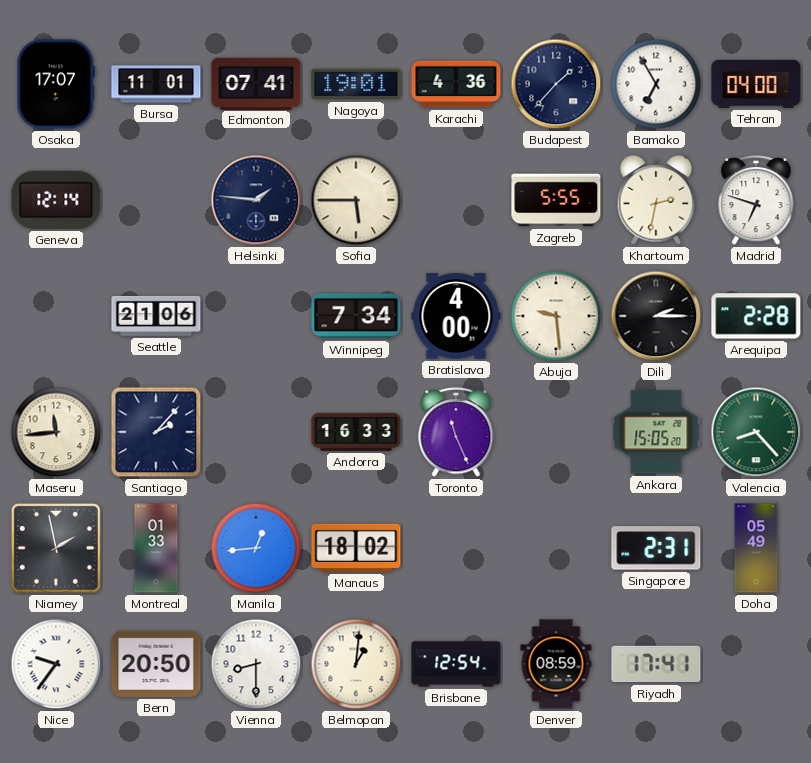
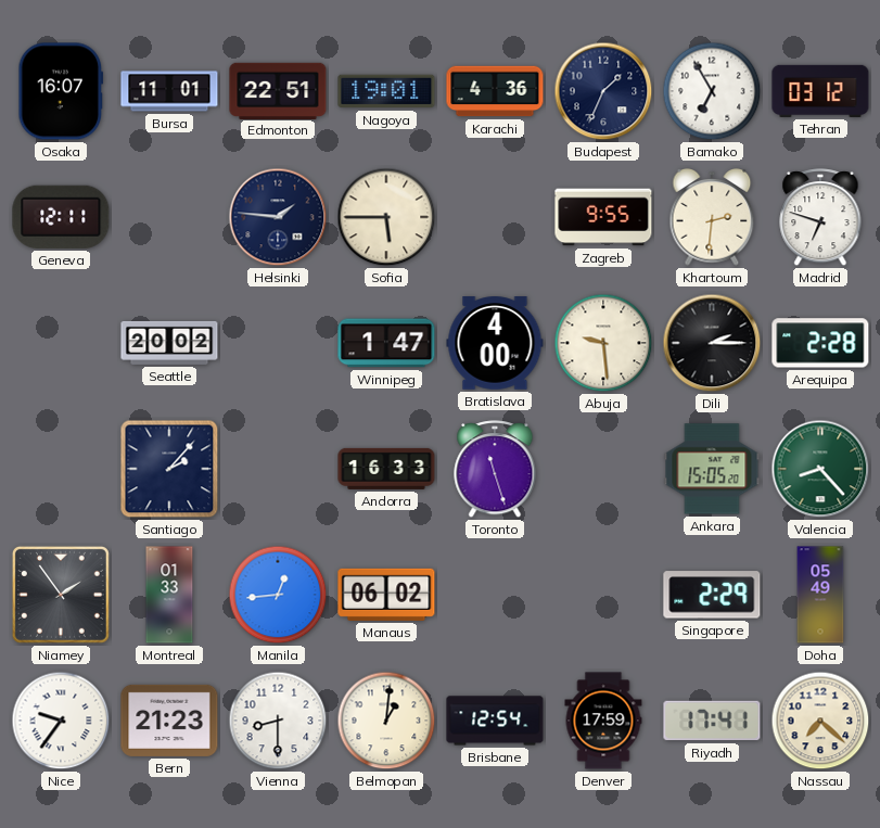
Osaka: 17:07 -> 16:07
Edmonton: 07:41 -> 22:51
Budapest: 1:37 -> 1:34
Tehran: 04:00 -> 03:12
Geneva: 12:14 -> 12:11
Zagreb: 5:55 -> 9:55
Khartoum: 2:32 -> 2:31
Seattle: 21:06 -> 20:02
Winnipeg: 7:34 -> 1:47
Maseru: 11:44 -> none
Toronto: 11:26 -> 11:27
Niamey: 1:58 -> 1:54
Manaus: 18:02 -> 06:02
Singapore: 2:31 -> 2:29
Bern: 20:50 -> 21:23
Denver: 08:59 -> 17:59
Nassau: none -> 7:22
